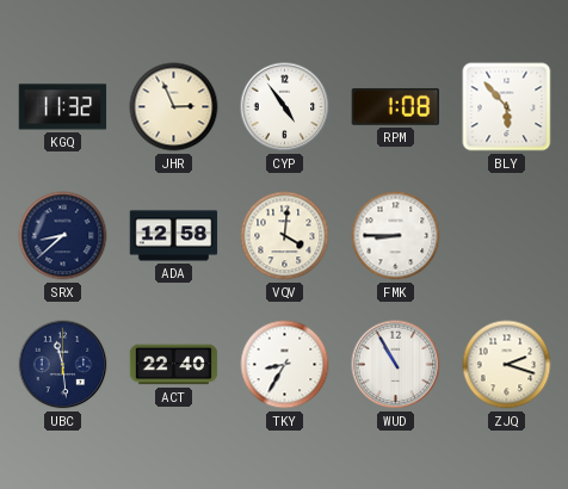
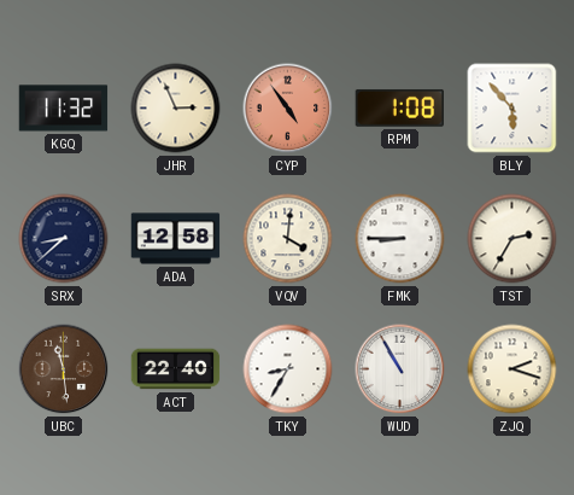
CYP dial: white -> salmon
TST: none -> 2:35
UBC dial: navy -> brown
